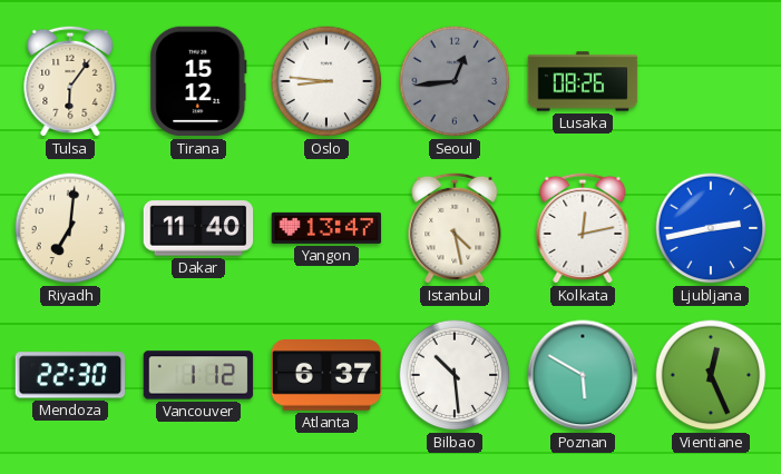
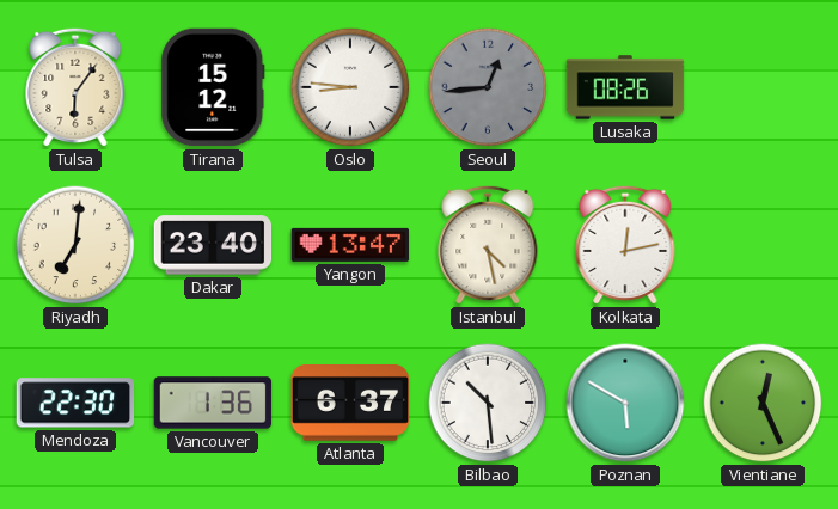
Dakar: 11:40 -> 23:40
Ljubljana: 2:43 -> none
Vancouver: 1:12 -> 1:36
